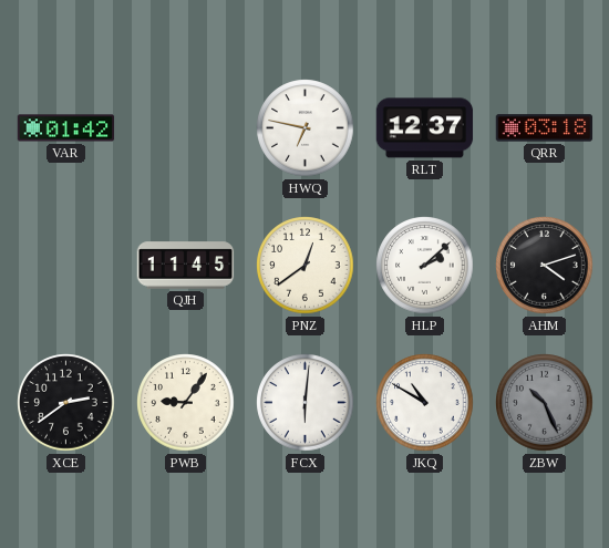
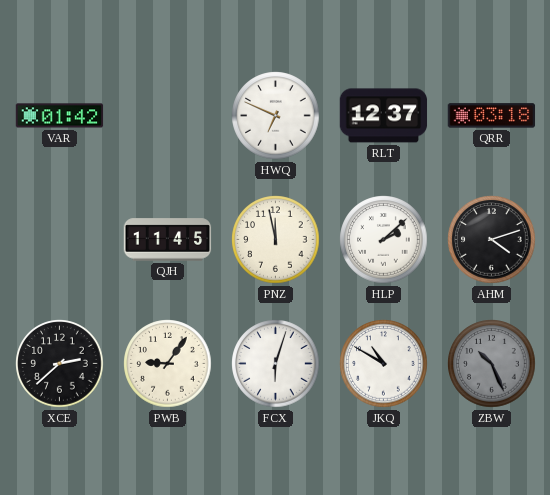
HWQ: 6:47 -> 6:49
PNZ: 12:39 -> 11:58
XCE: 2:39 -> 2:38
FCX: 6:01 -> 6:03
